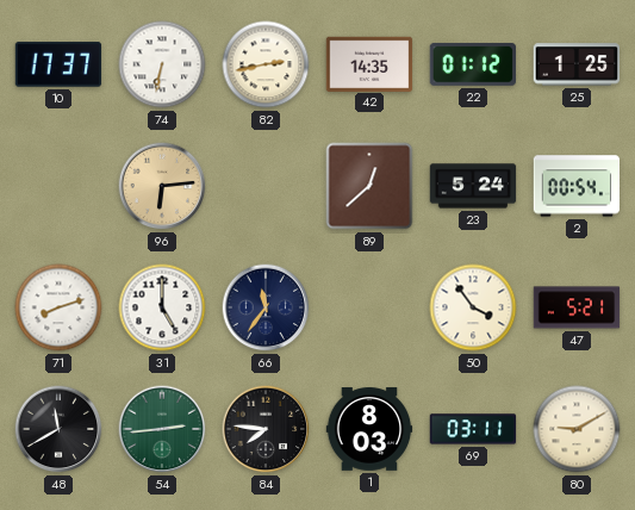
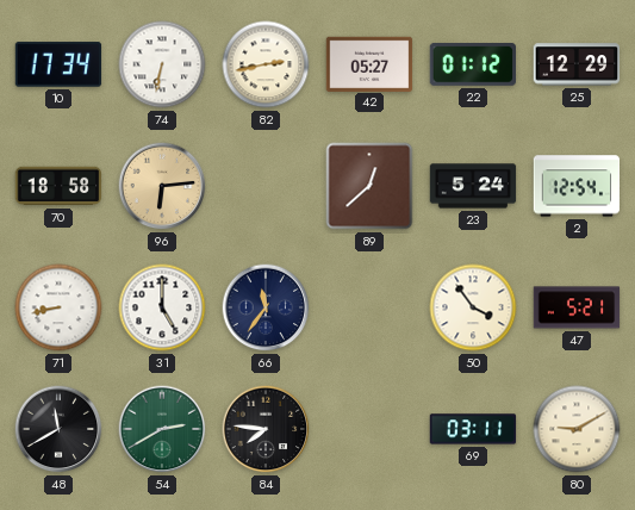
10: 17:37 -> 17:34
42: 14:35 -> 05:27
25: 1:25 -> 12:29
70: none -> 18:58
2: 00:54 -> 12:54
71: 8:12 -> 8:43
54: 2:44 -> 2:40
1: 8:03 -> none
